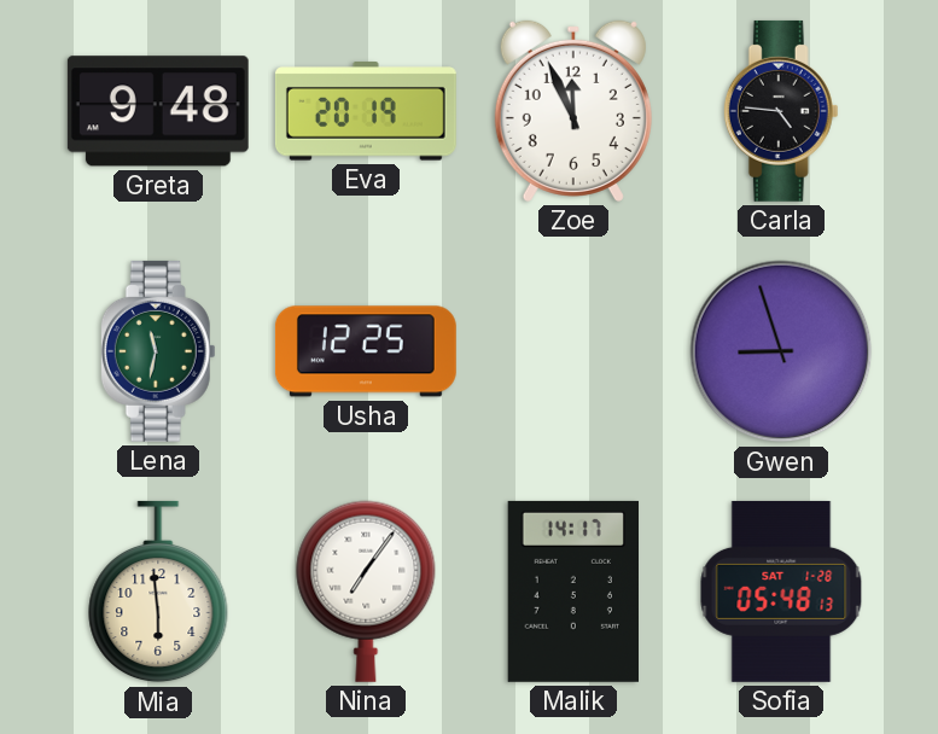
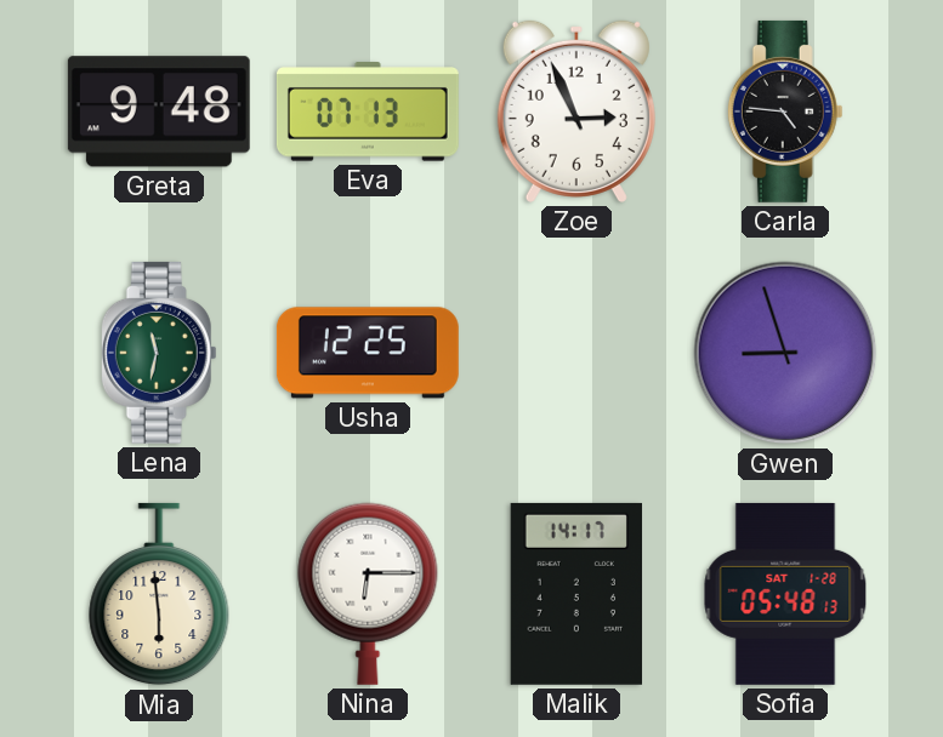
Eva: 20:19 -> 07:13
Zoe: 11:56 -> 2:56
Nina: 7:06 -> 6:15
